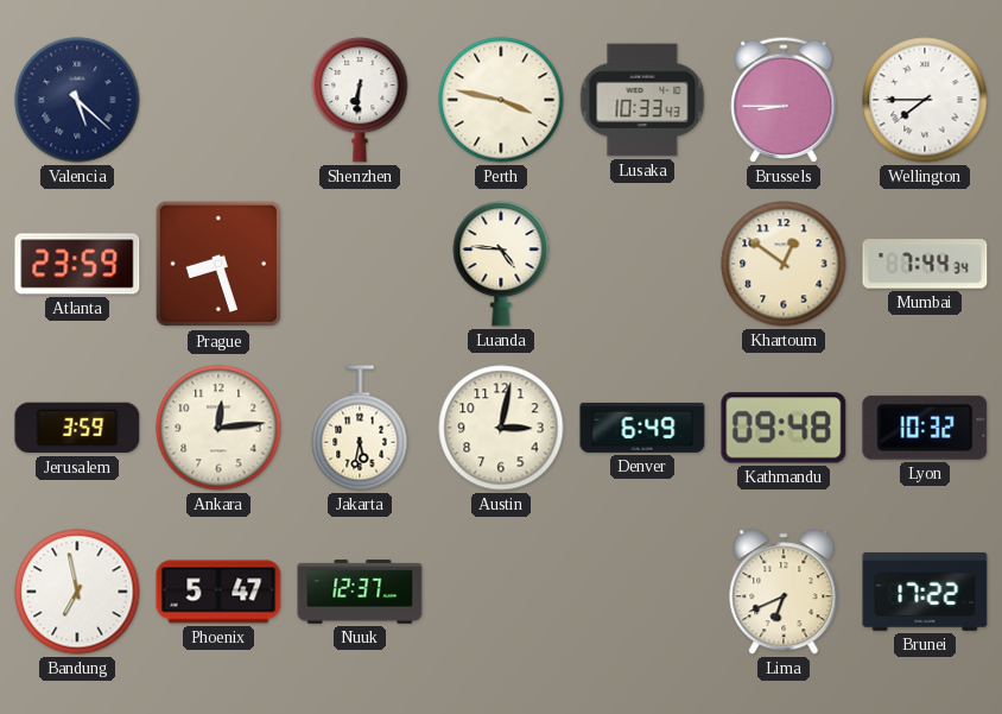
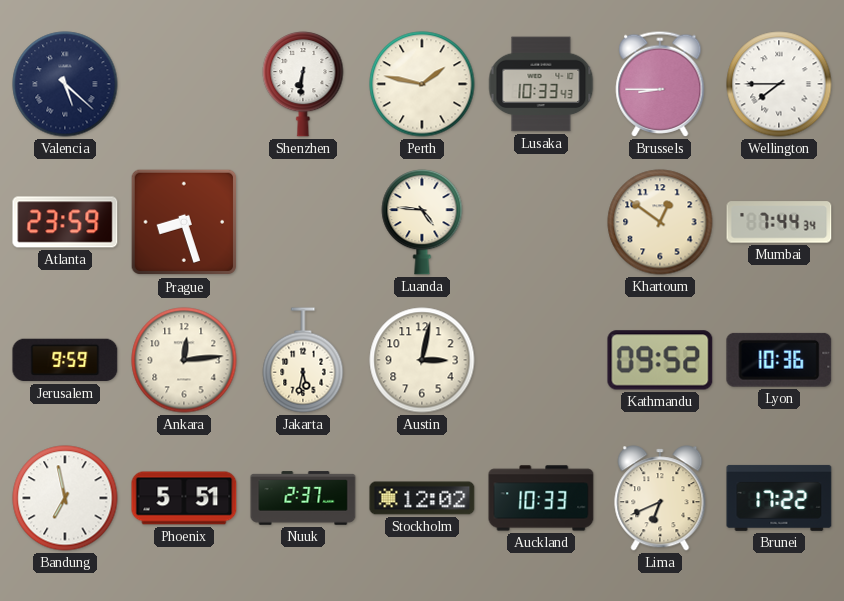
Perth: 3:47 -> 1:47
Jerusalem: 3:59 -> 9:59
Denver: 6:49 -> none
Kathmandu: 09:48 -> 09:52
Lyon: 10:32 -> 10:36
Phoenix: 5:47 -> 5:51
Nuuk: 12:37 -> 2:37
Stockholm: none -> 12:02
Auckland: none -> 10:33
